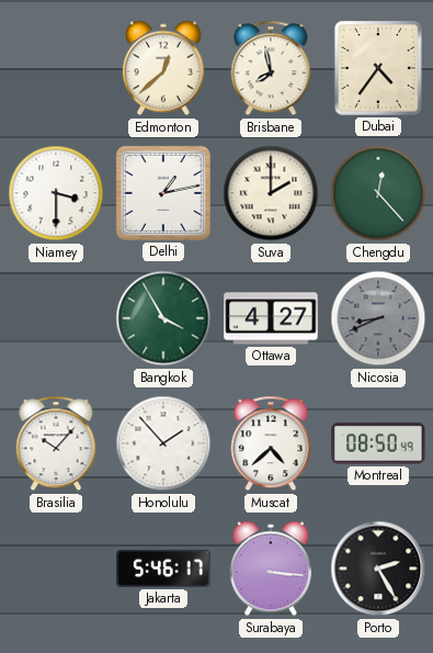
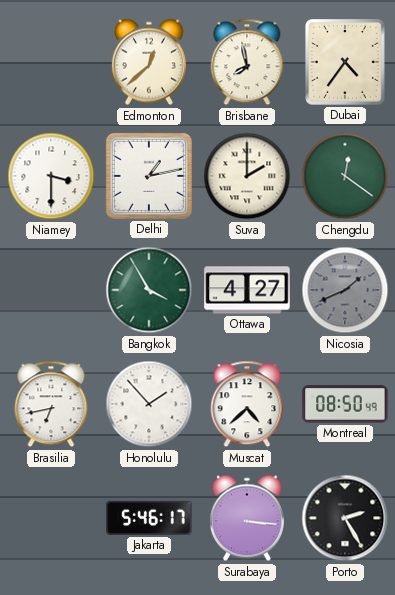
Chengdu: 12:23 -> 12:21
Nicosia: 8:41 -> 1:41
Brasilia: 10:07 -> 6:43
